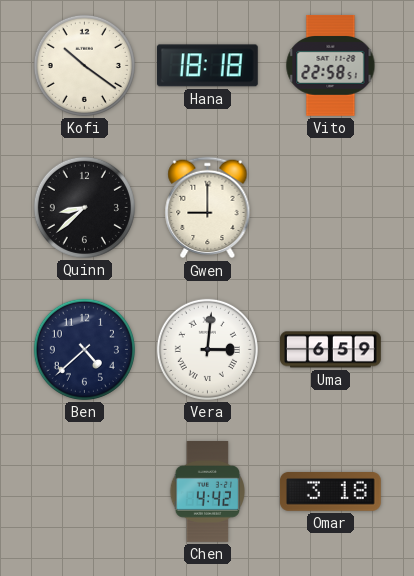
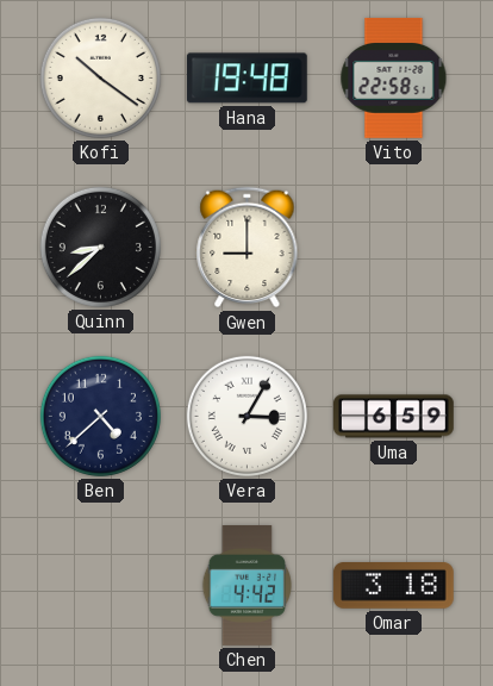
Hana: 18:18 -> 19:48
Vera: 3:01 -> 3:05
